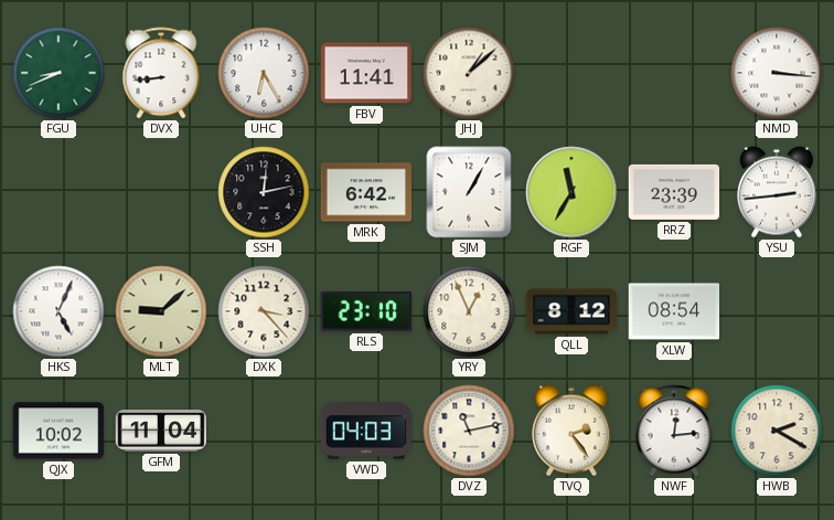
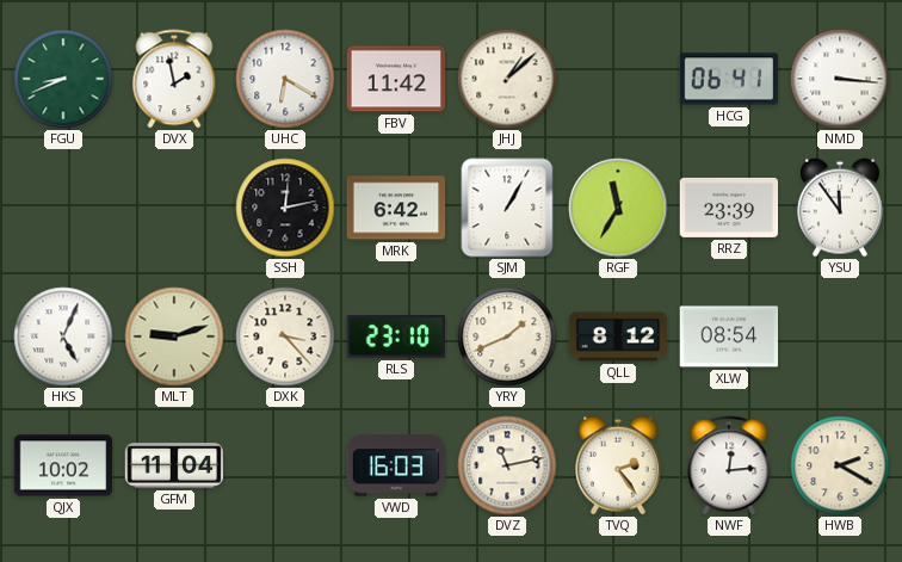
DVX: 8:44 -> 1:58
UHC: 6:25 -> 6:20
FBV: 11:41 -> 11:42
HCG: none -> 06:41
YSU: 2:44 -> 11:54
MLT: 9:08 -> 9:12
YRY: 12:56 -> 1:41
VWD: 04:03 -> 16:03
